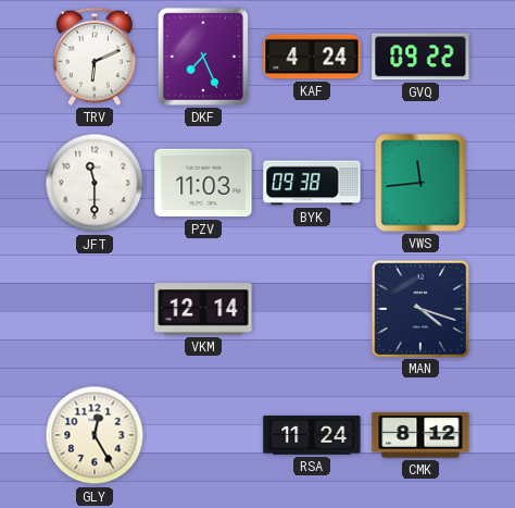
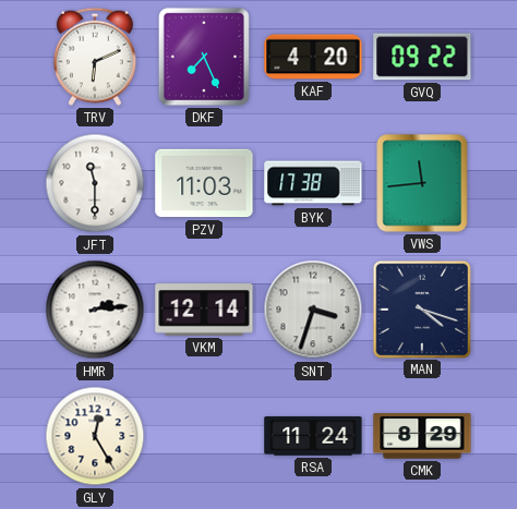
KAF: 4:24 -> 4:20
BYK: 09:38 -> 17:38
HMR: none -> 2:14
SNT: none -> 3:33
CMK: 8:12 -> 8:29
